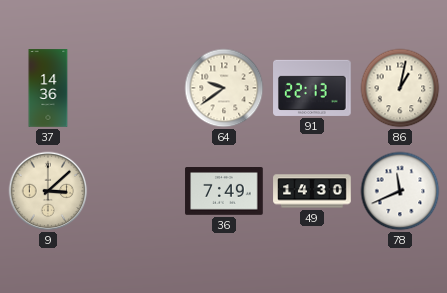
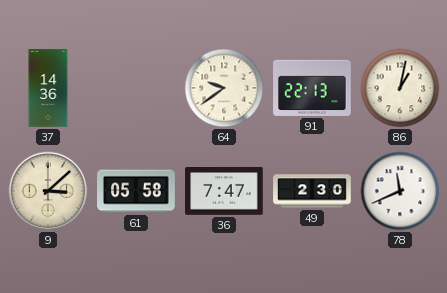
61: none -> 05:58
36: 7:49 -> 7:47
49: 14:30 -> 2:30
